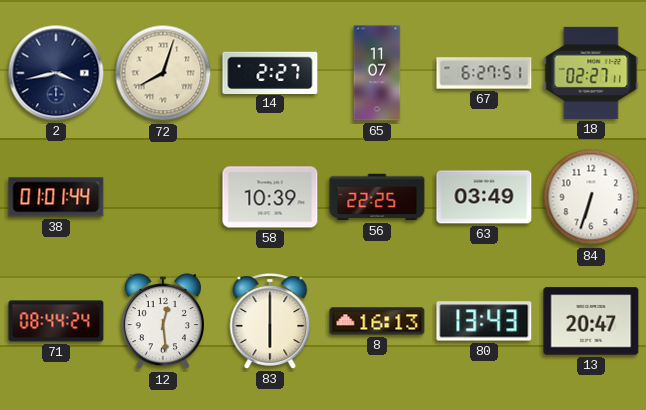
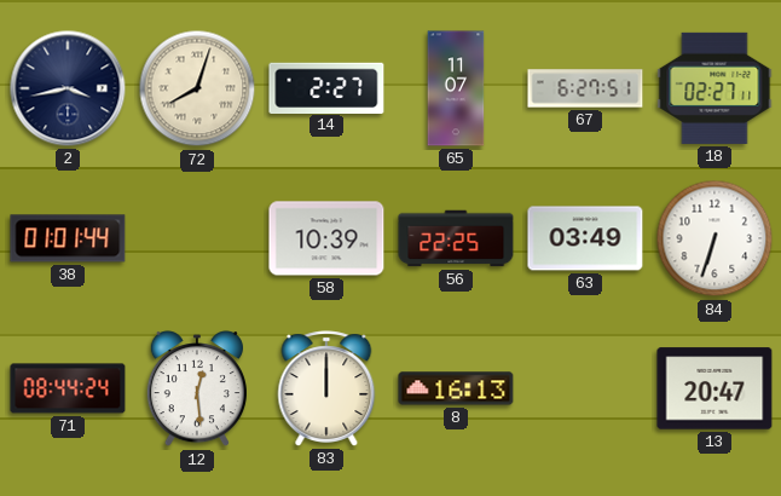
83: 6:00 -> 12:00
80: 13:43 -> none
